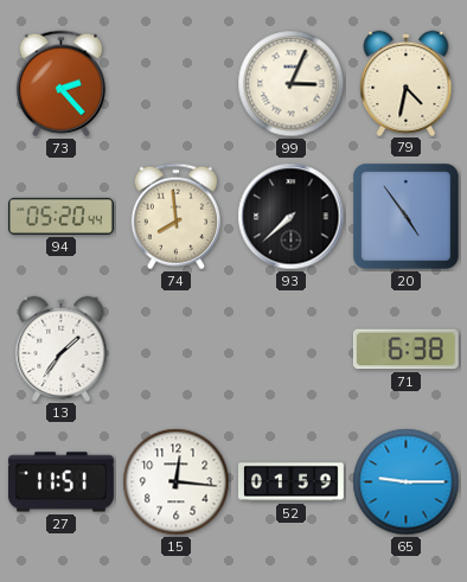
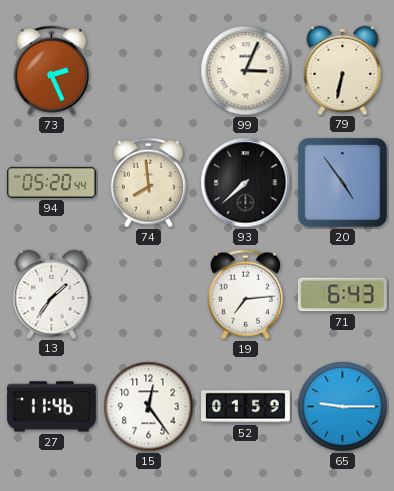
73: 2:23 -> 2:26
79: 4:32 -> 6:32
19: none -> 7:14
71: 6:38 -> 6:43
27: 11:51 -> 11:46
15: 12:16 -> 12:24
